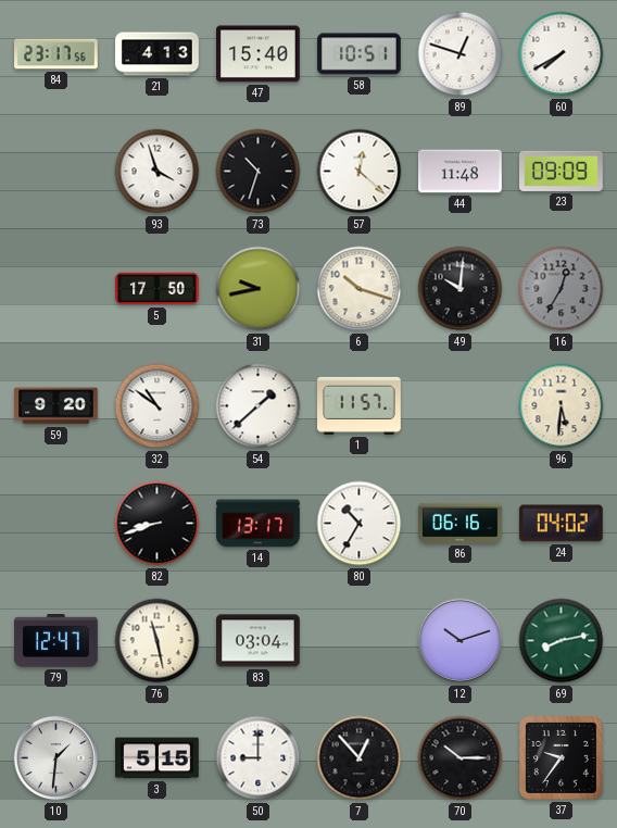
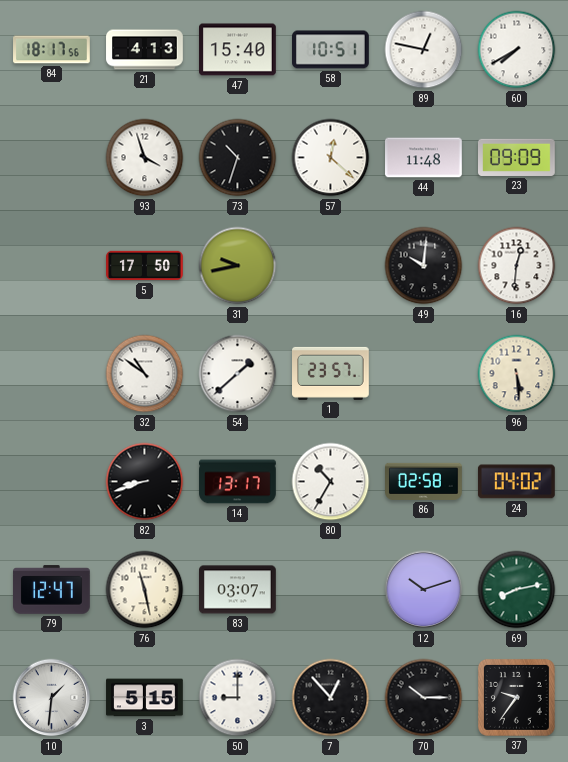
84: 23:17 -> 18:17
89: 12:48 -> 12:47
6: 10:18 -> none
16: 12:35 -> 12:31
16 dial: grey -> white
59: 9:20 -> none
1: 11:57 -> 23:57
96: 5:31 -> 5:29
86: 06:16 -> 02:58
83: 03:04 -> 03:07
